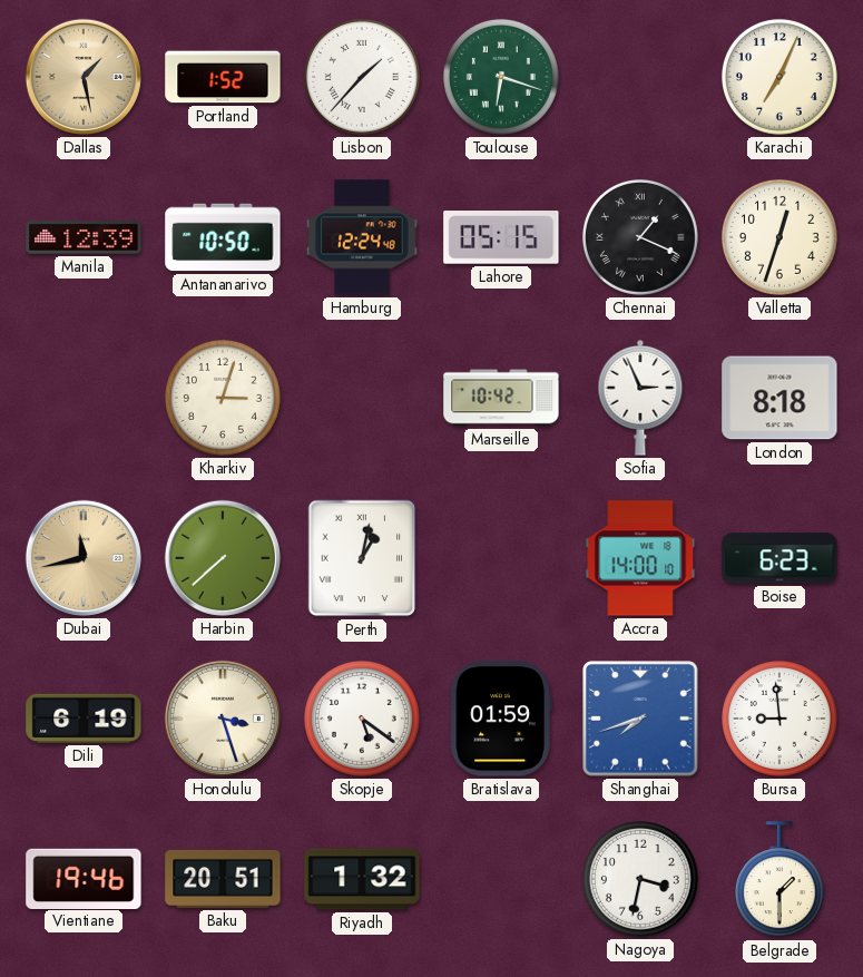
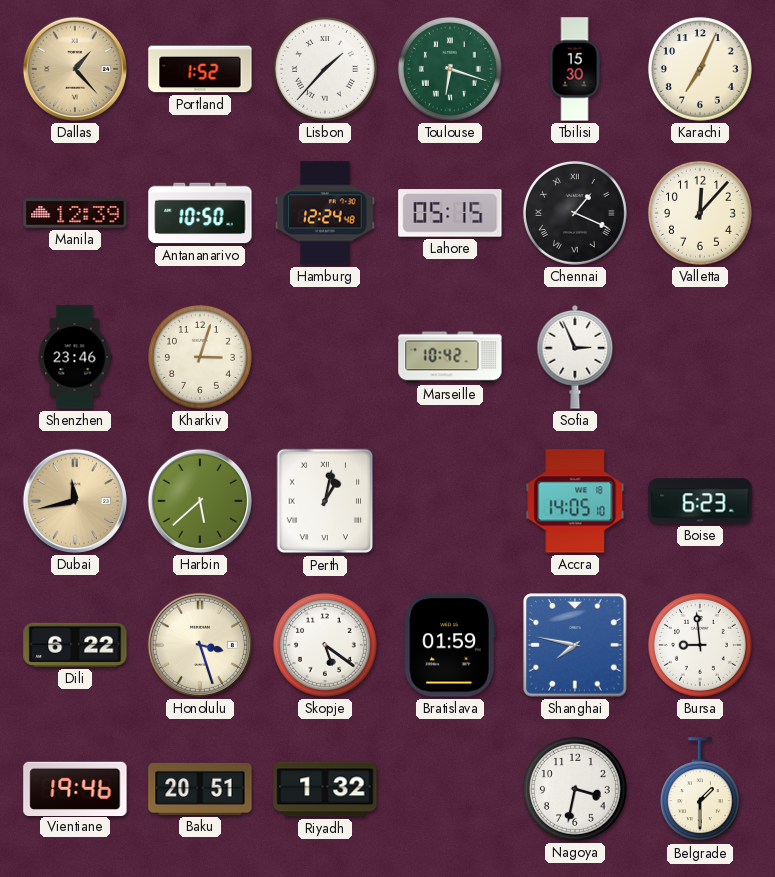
Dallas: 1:28 -> 1:23
Tbilisi: none -> 15:30
Valletta: 12:33 -> 12:07
Shenzhen: none -> 23:46
London: 8:18 -> none
Harbin: 7:38 -> 5:38
Accra: 14:00 -> 14:05
Dili: 6:19 -> 6:22
Shanghai: 7:42 -> 7:47
